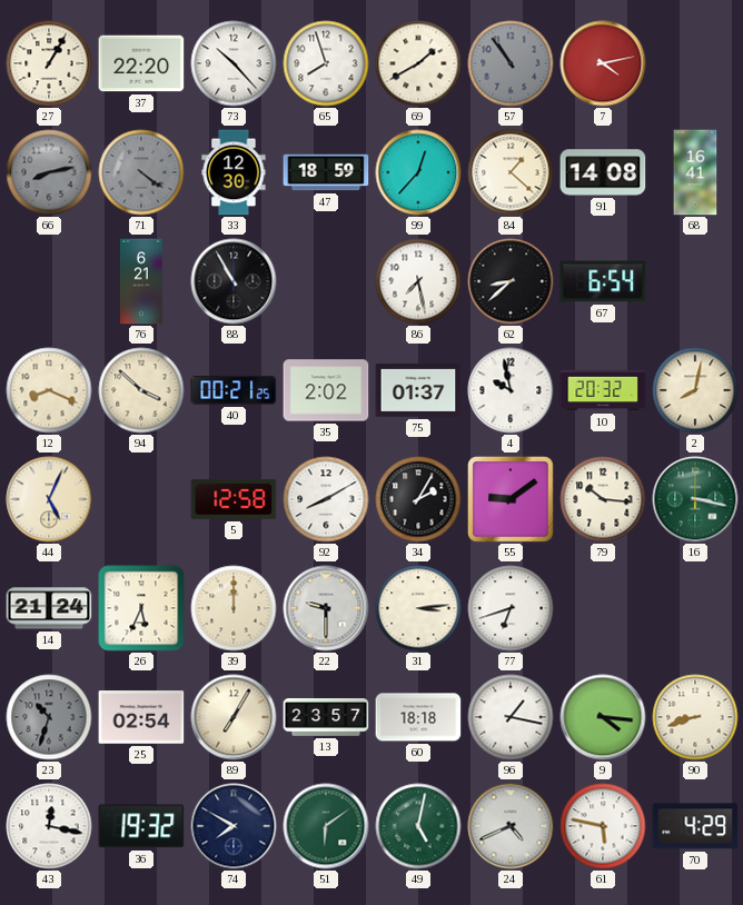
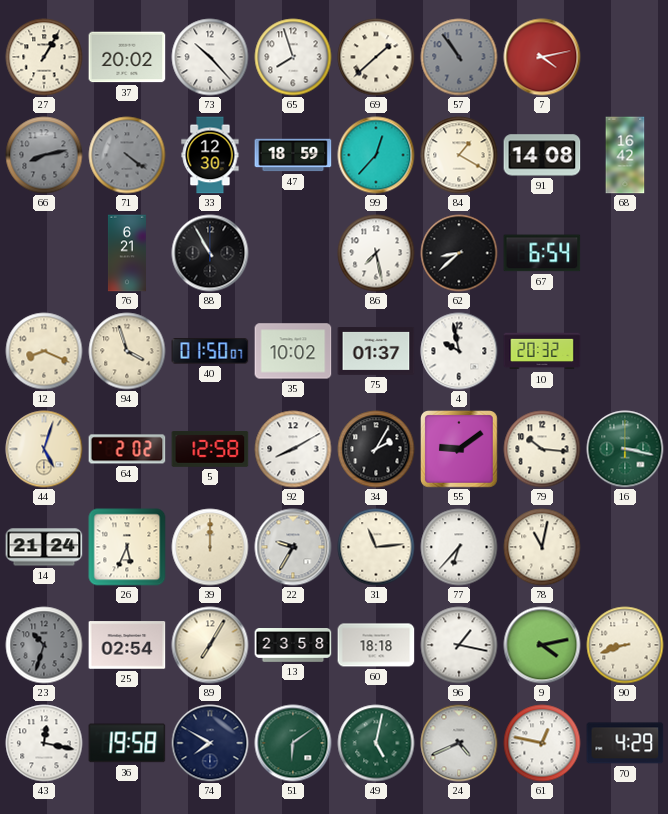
37: 22:20 -> 20:02
69: 1:40 -> 1:38
84: 1:22 -> 1:20
68: 16:41 -> 16:42
94: 3:52 -> 3:57
40: 00:21 -> 01:50
35: 2:02 -> 10:02
2: 8:02 -> none
44: 5:04 -> 5:03
64: none -> 2:02
22: 9:30 -> 9:35
31: 3:14 -> 11:14
77: 6:42 -> 6:37
78: none -> 11:02
13: 23:57 -> 23:58
9: 4:16 -> 4:13
36: 19:32 -> 19:58
61: 5:47 -> 12:47
